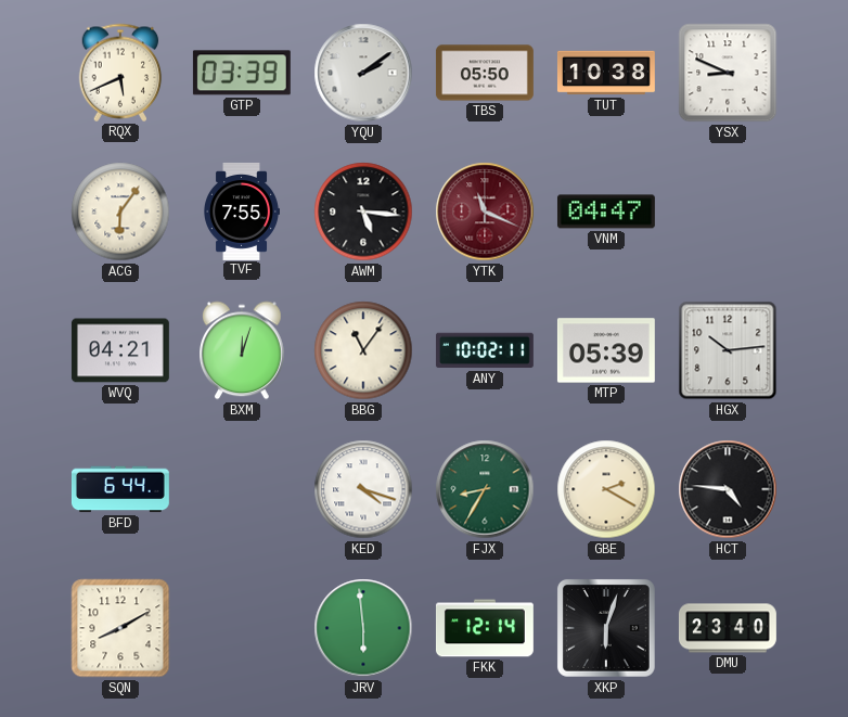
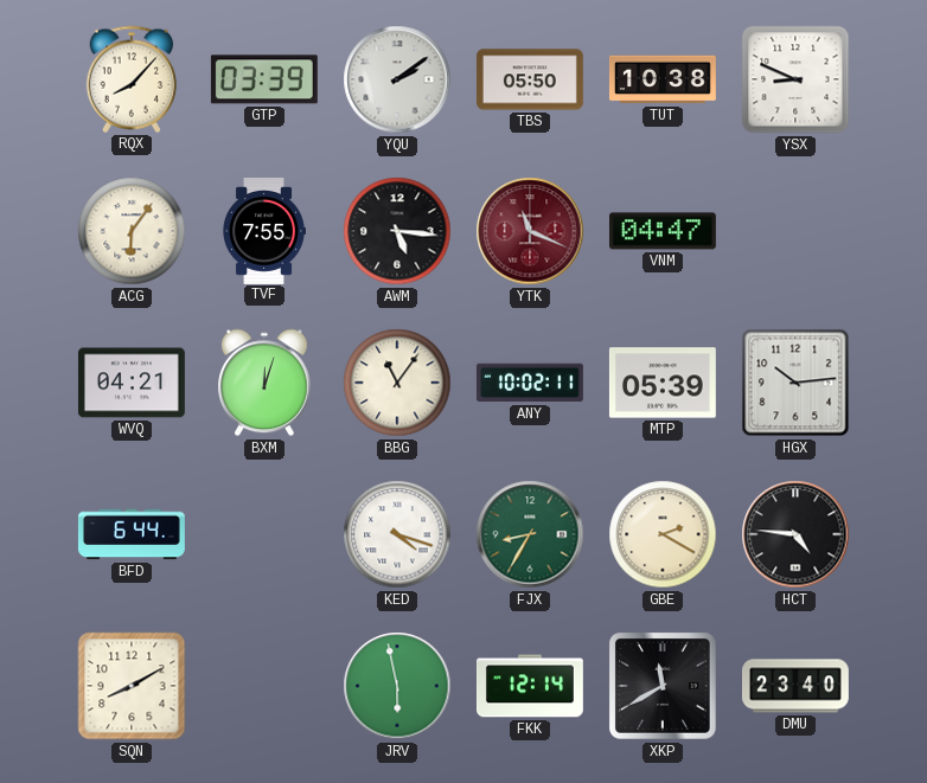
RQX: 5:41 -> 8:07
JRV: 5:59 -> 5:58
XKP: 6:03 -> 11:40
